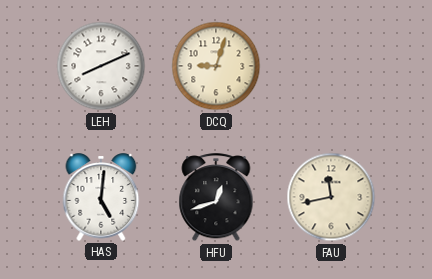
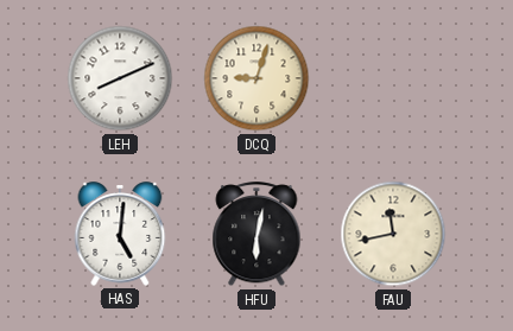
HFU: 12:42 -> 6:02
